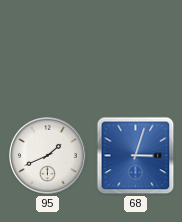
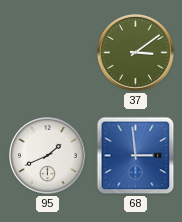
37: none -> 3:09
68: 3:03 -> 2:59
